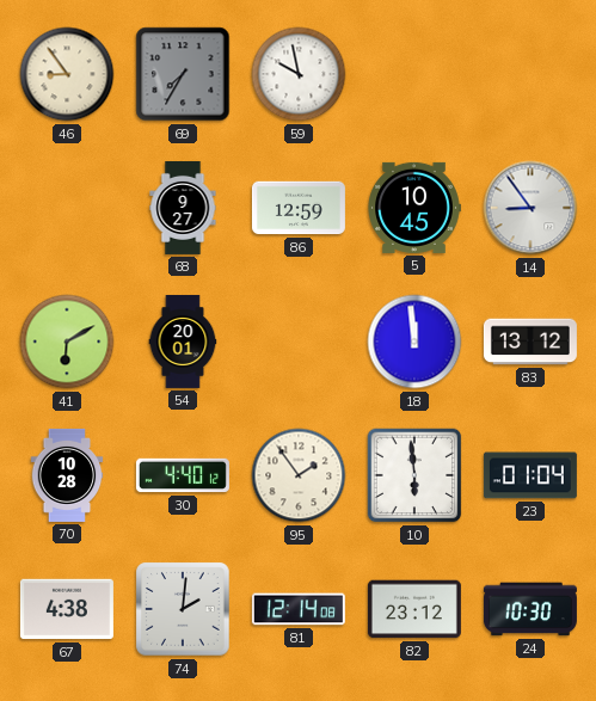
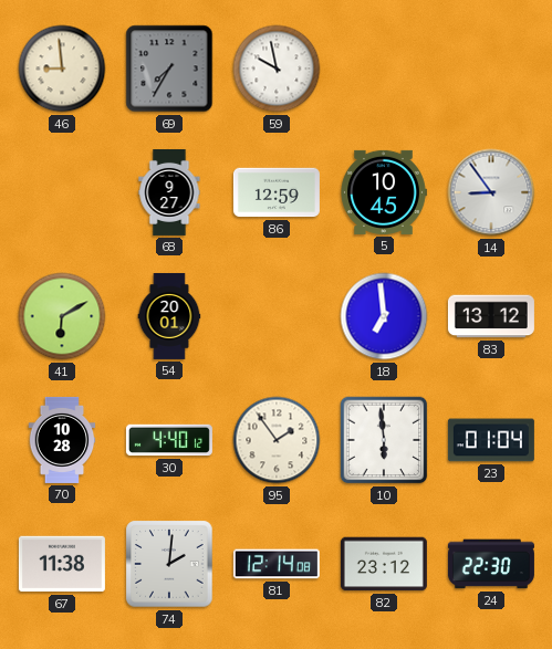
46: 8:54 -> 8:59
18: 11:59 -> 6:59
67: 4:38 -> 11:38
24: 10:30 -> 22:30
